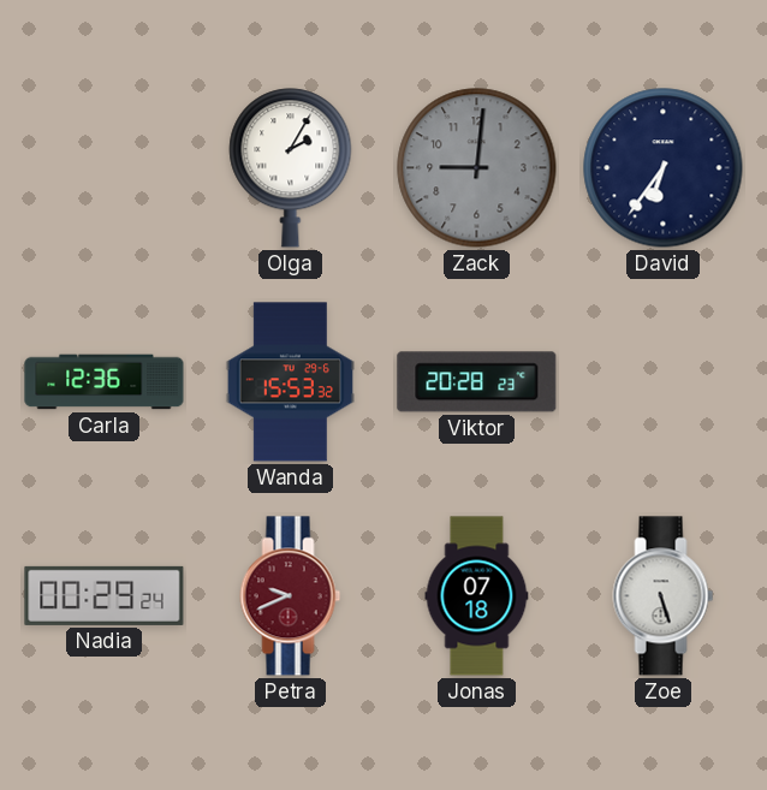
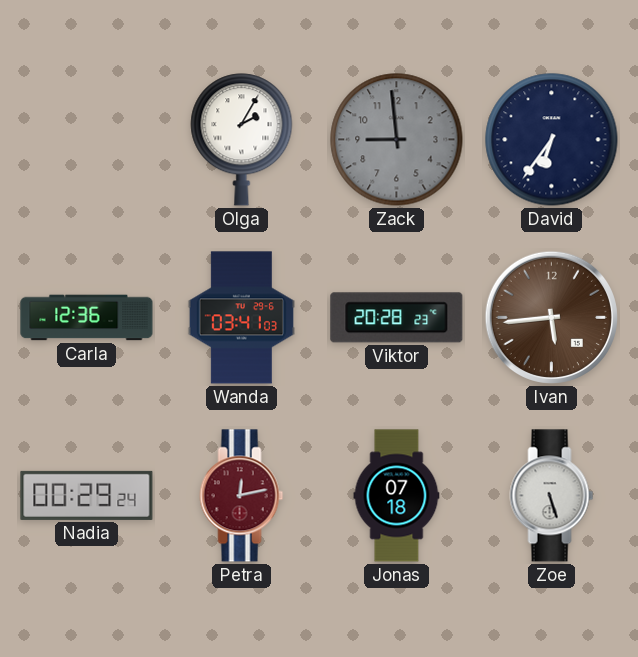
Zack: 9:01 -> 8:59
Wanda: 15:53 -> 03:41
Ivan: none -> 5:44
Petra: 9:41 -> 12:13
